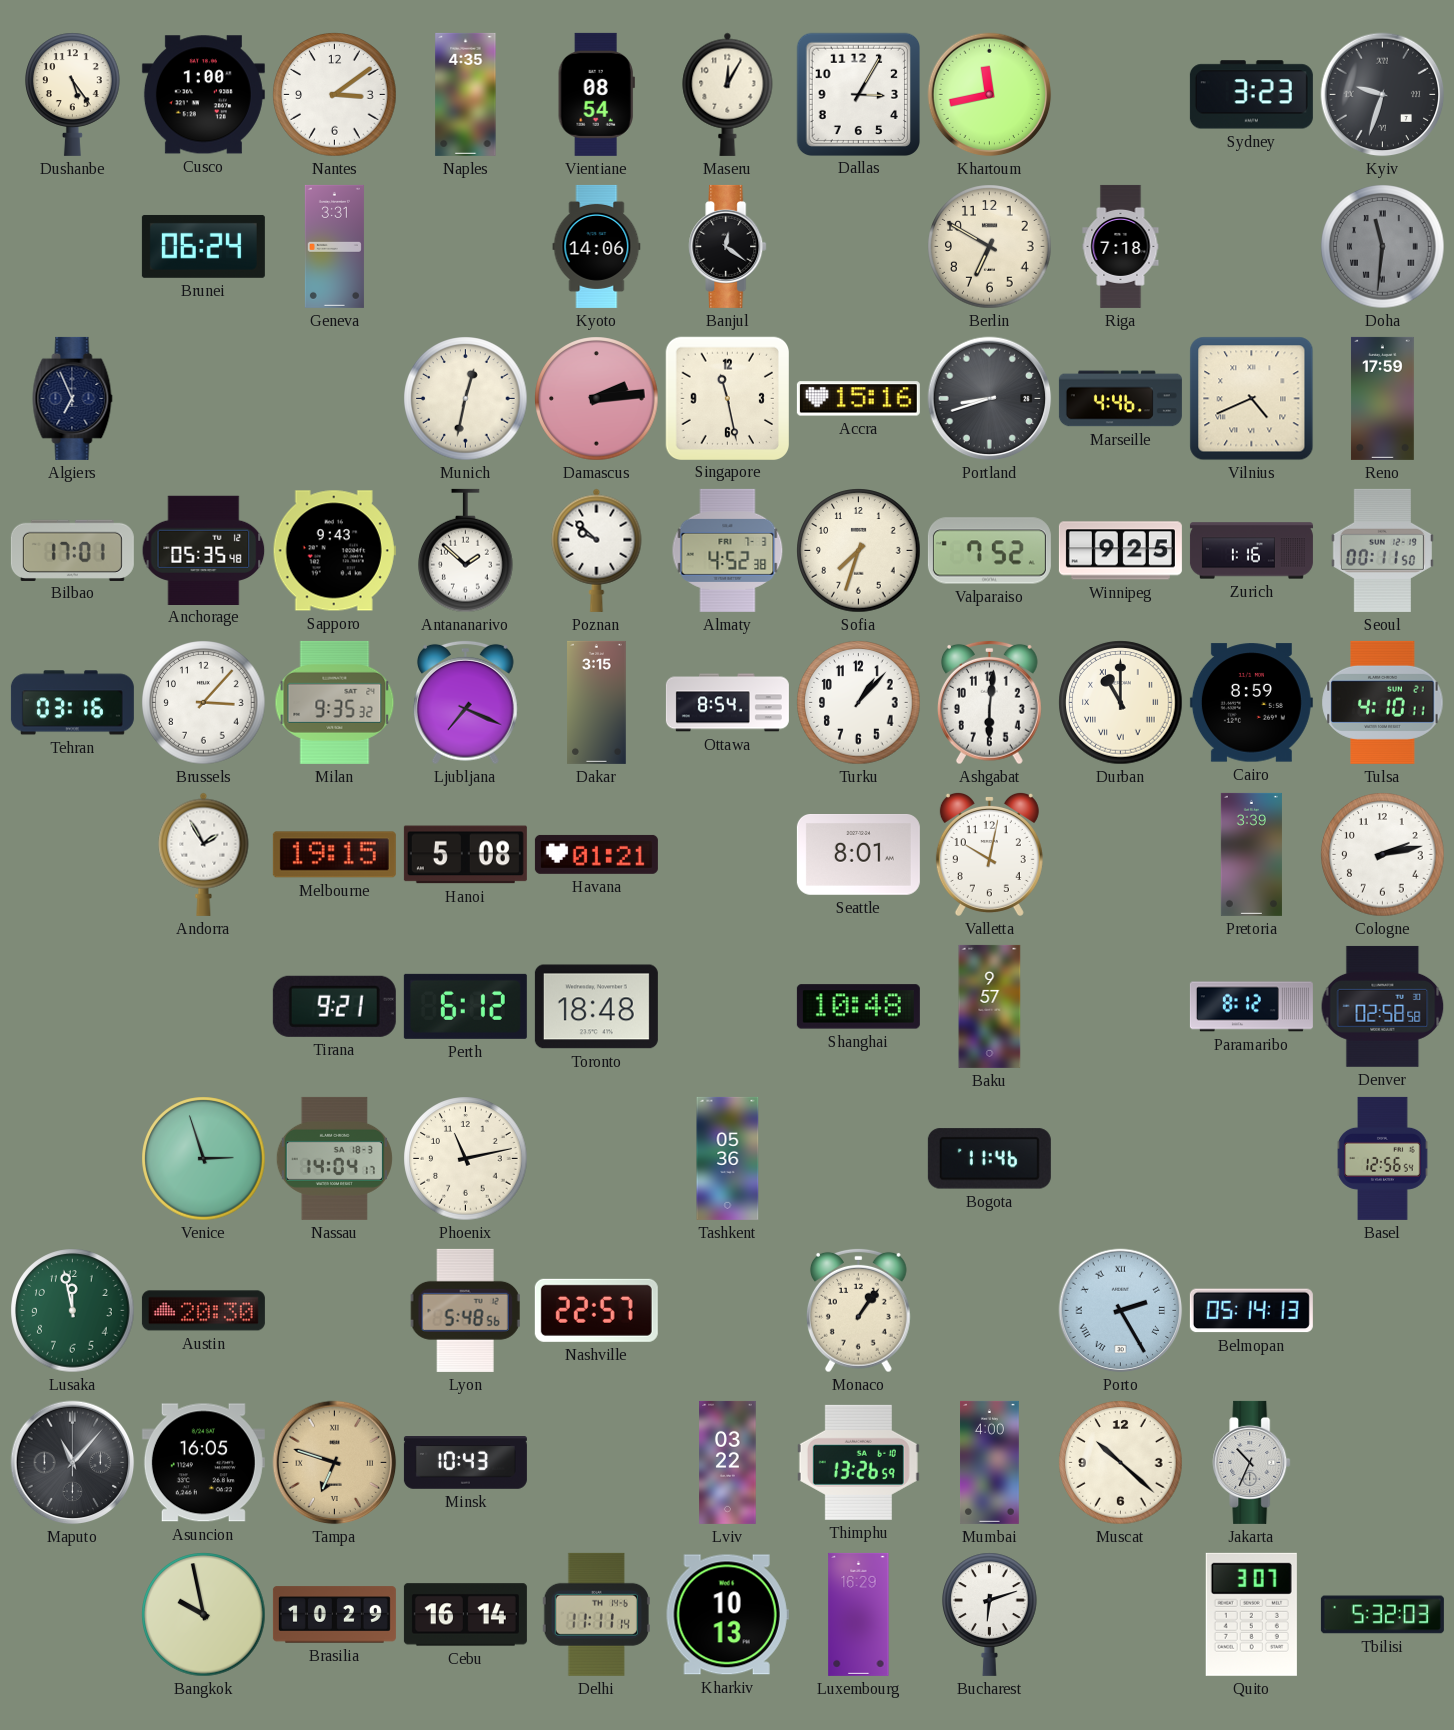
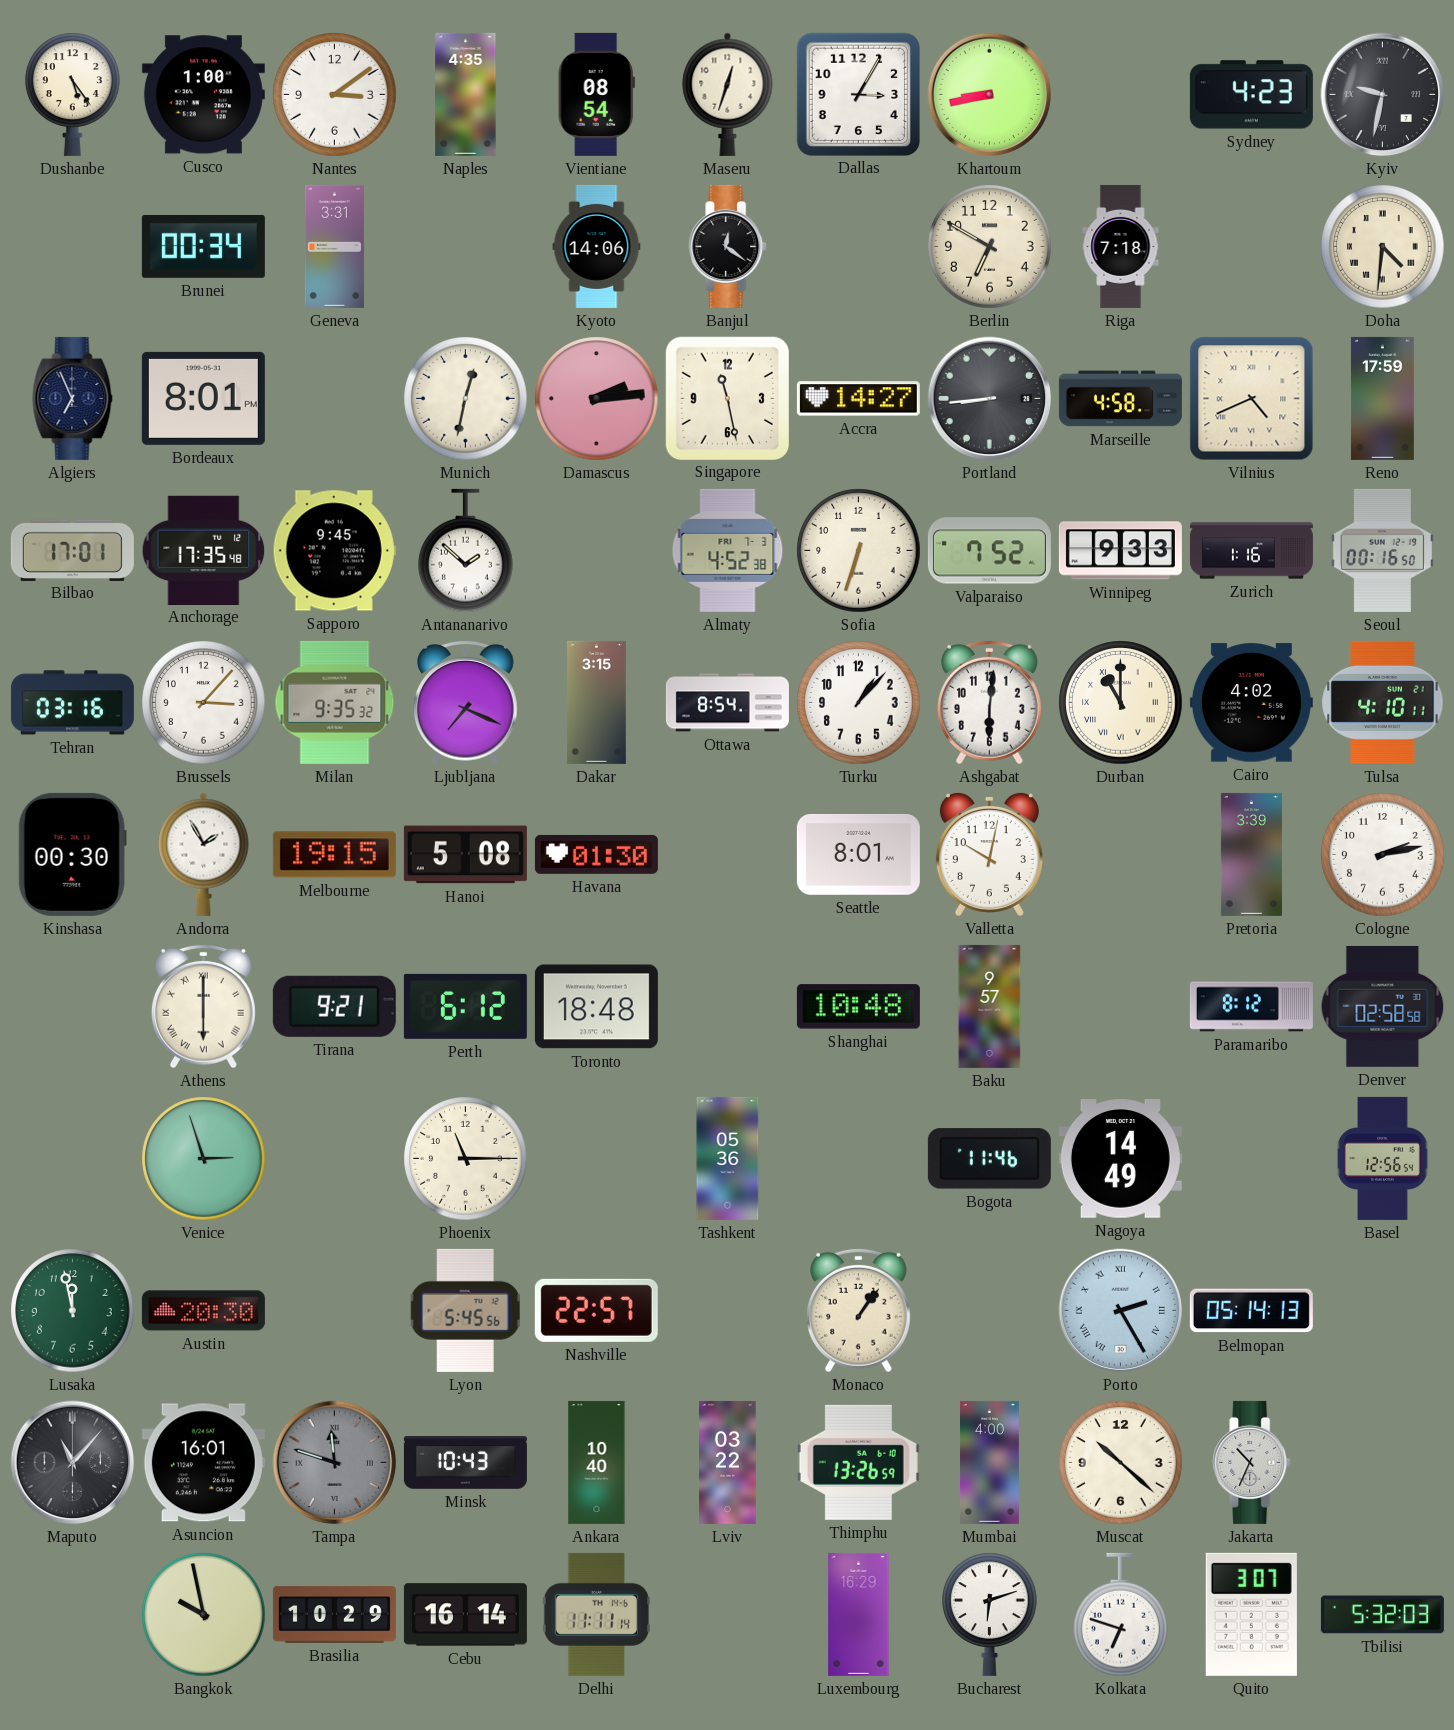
Maseru: 12:05 -> 12:33
Khartoum: 11:43 -> 8:43
Sydney: 3:23 -> 4:23
Kyiv: 9:33 -> 9:32
Brunei: 06:24 -> 00:34
Doha: 11:31 -> 4:31
Doha dial: grey -> cream
Bordeaux: none -> 8:01
Accra: 15:16 -> 14:27
Portland: 8:42 -> 8:44
Marseille: 4:46 -> 4:58
Anchorage: 05:35 -> 17:35
Sapporo: 9:43 -> 9:45
Poznan: 9:52 -> none
Sofia: 7:33 -> 6:33
Winnipeg: 9:25 -> 9:33
Seoul: 00:11 -> 00:16
Cairo: 8:59 -> 4:02
Kinshasa: none -> 00:30
Havana: 01:21 -> 01:30
Athens: none -> 6:00
Nassau: 14:04 -> none
Phoenix: 11:13 -> 11:15
Nagoya: none -> 14:49
Lyon: 5:48 -> 5:45
Asuncion: 16:05 -> 16:01
Tampa: 6:48 -> 11:48
Tampa dial: champagne -> grey
Ankara: none -> 10:40
Kharkiv: 10:13 -> none
Kolkata: none -> 6:48
